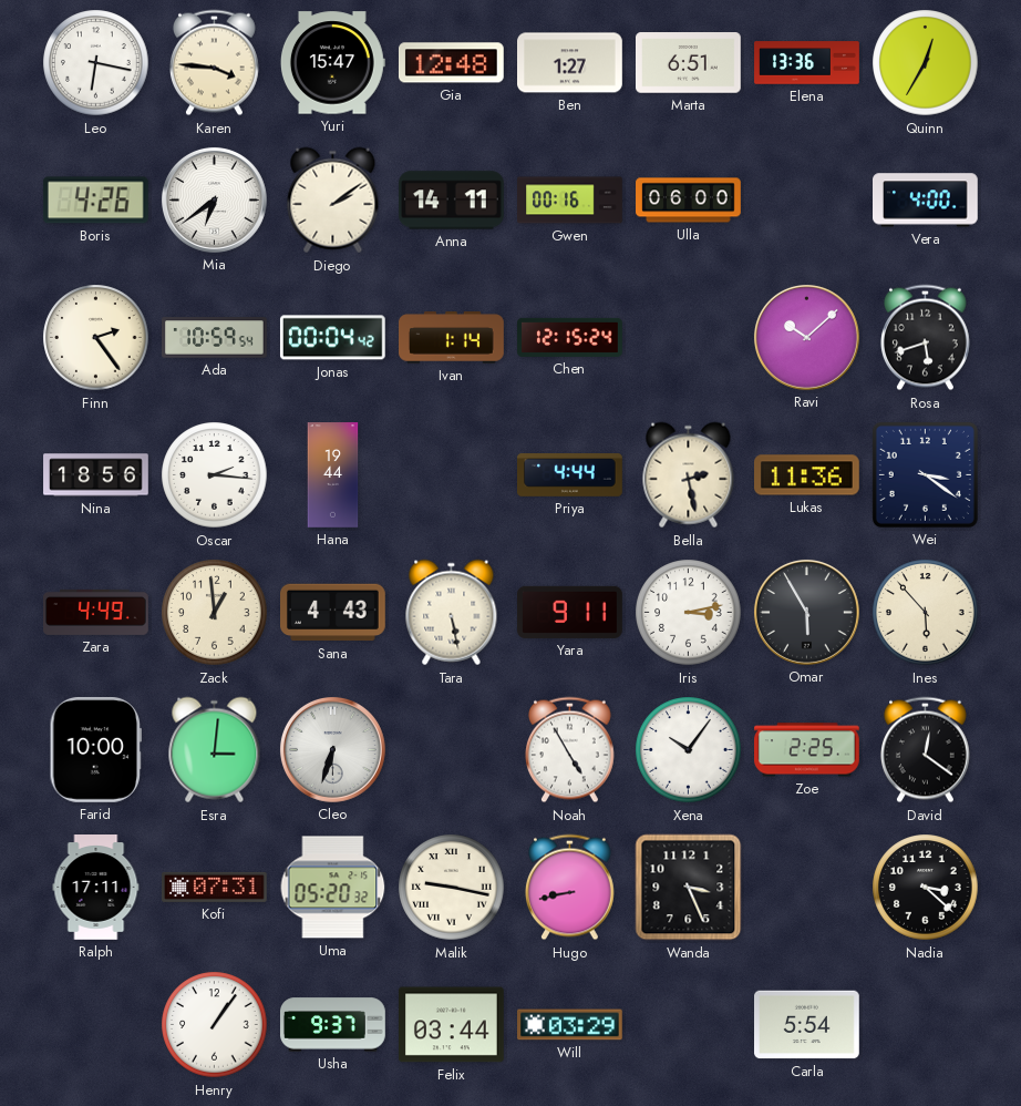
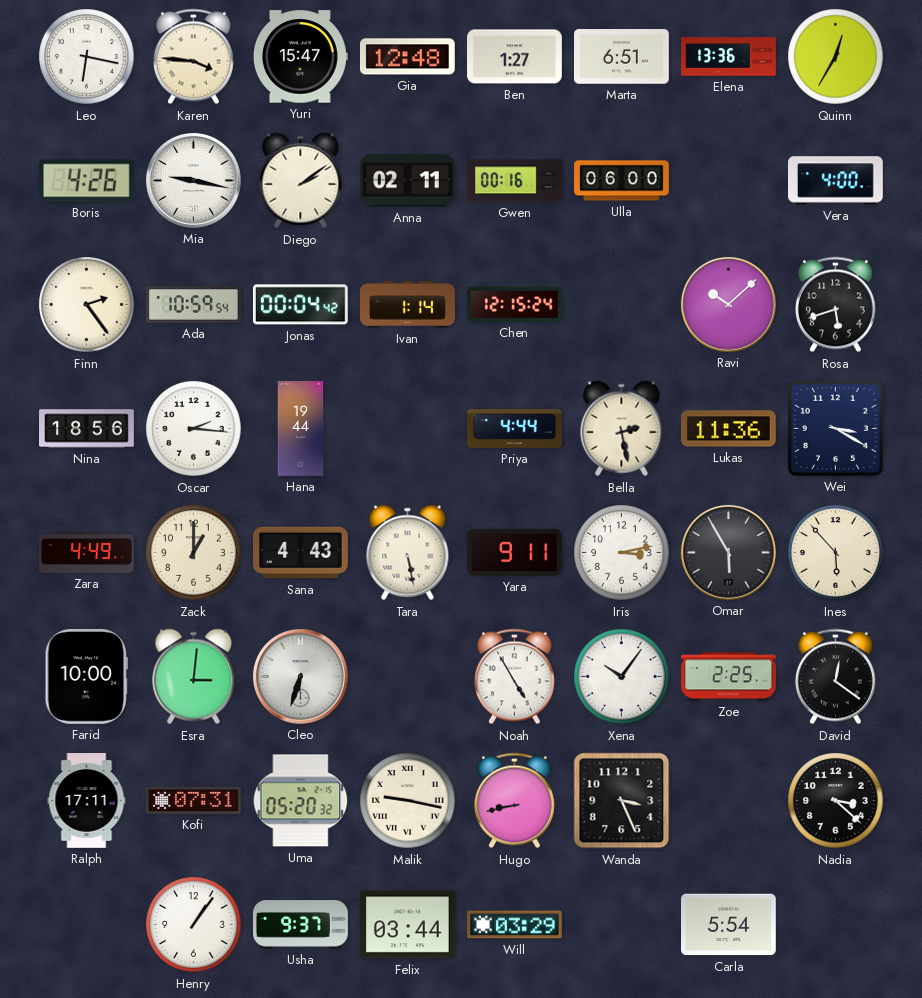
Mia: 6:39 -> 9:17
Anna: 14:11 -> 02:11
Wei: 3:21 -> 3:20
Zack: 12:59 -> 1:00
